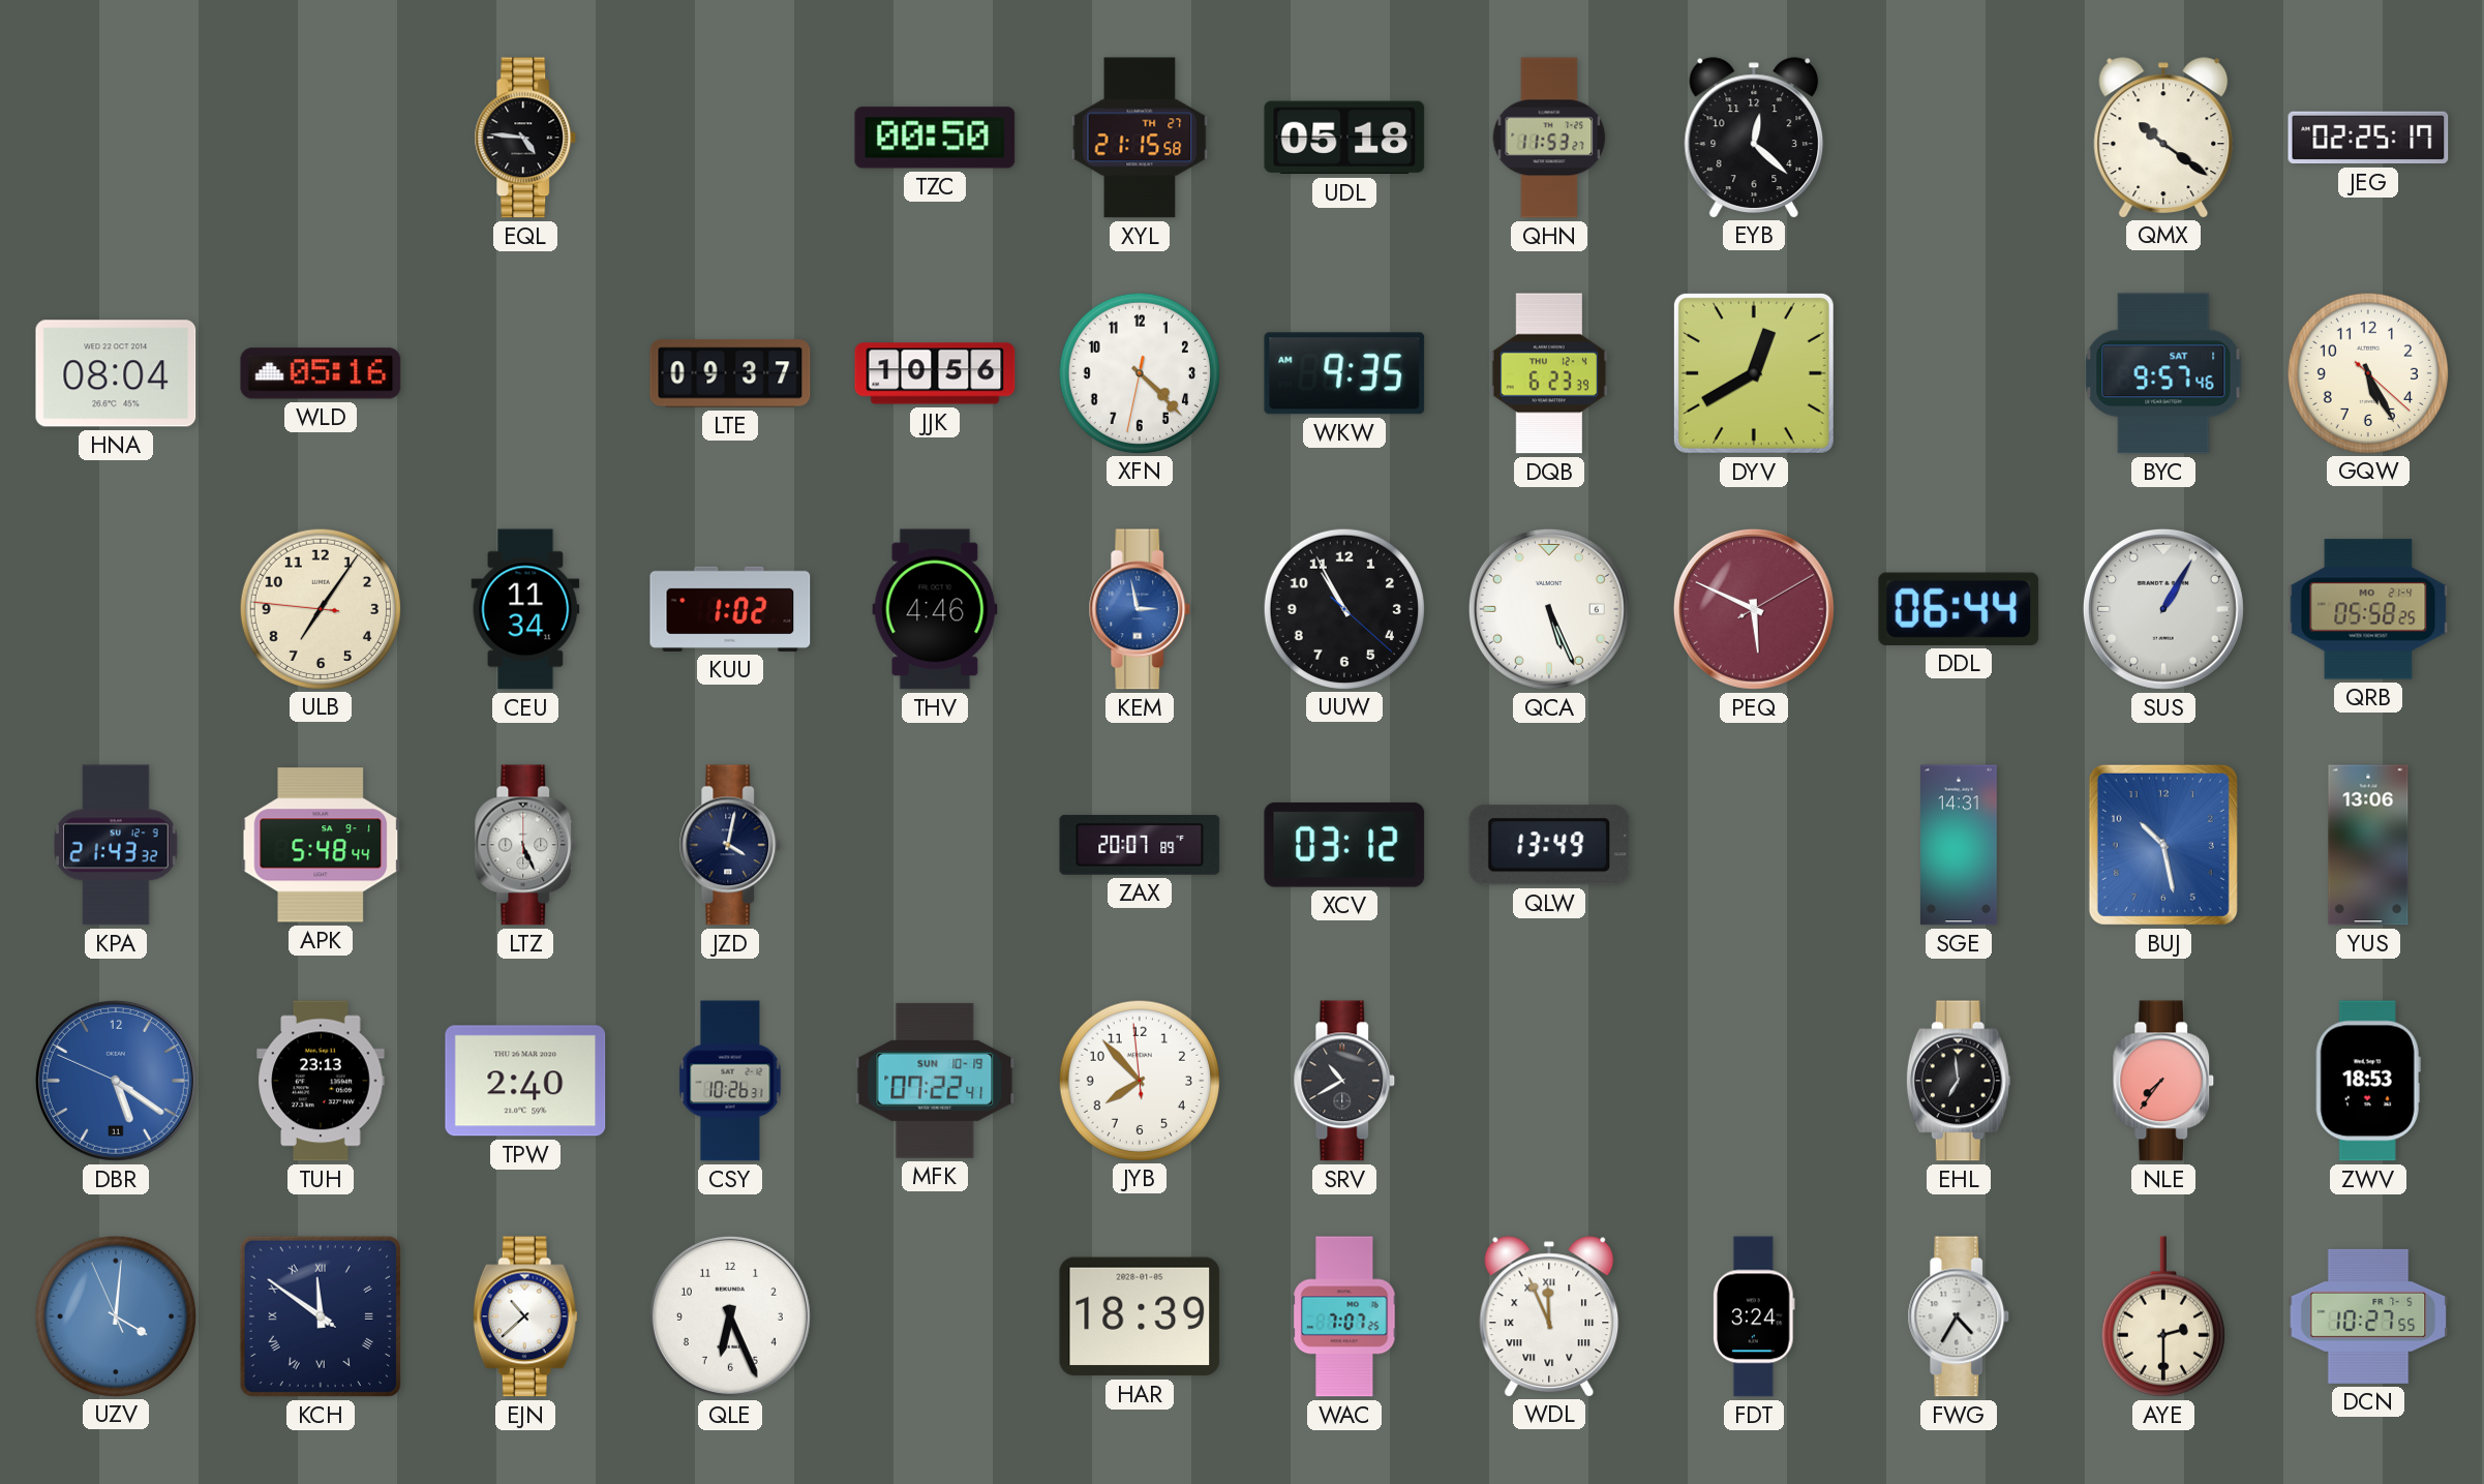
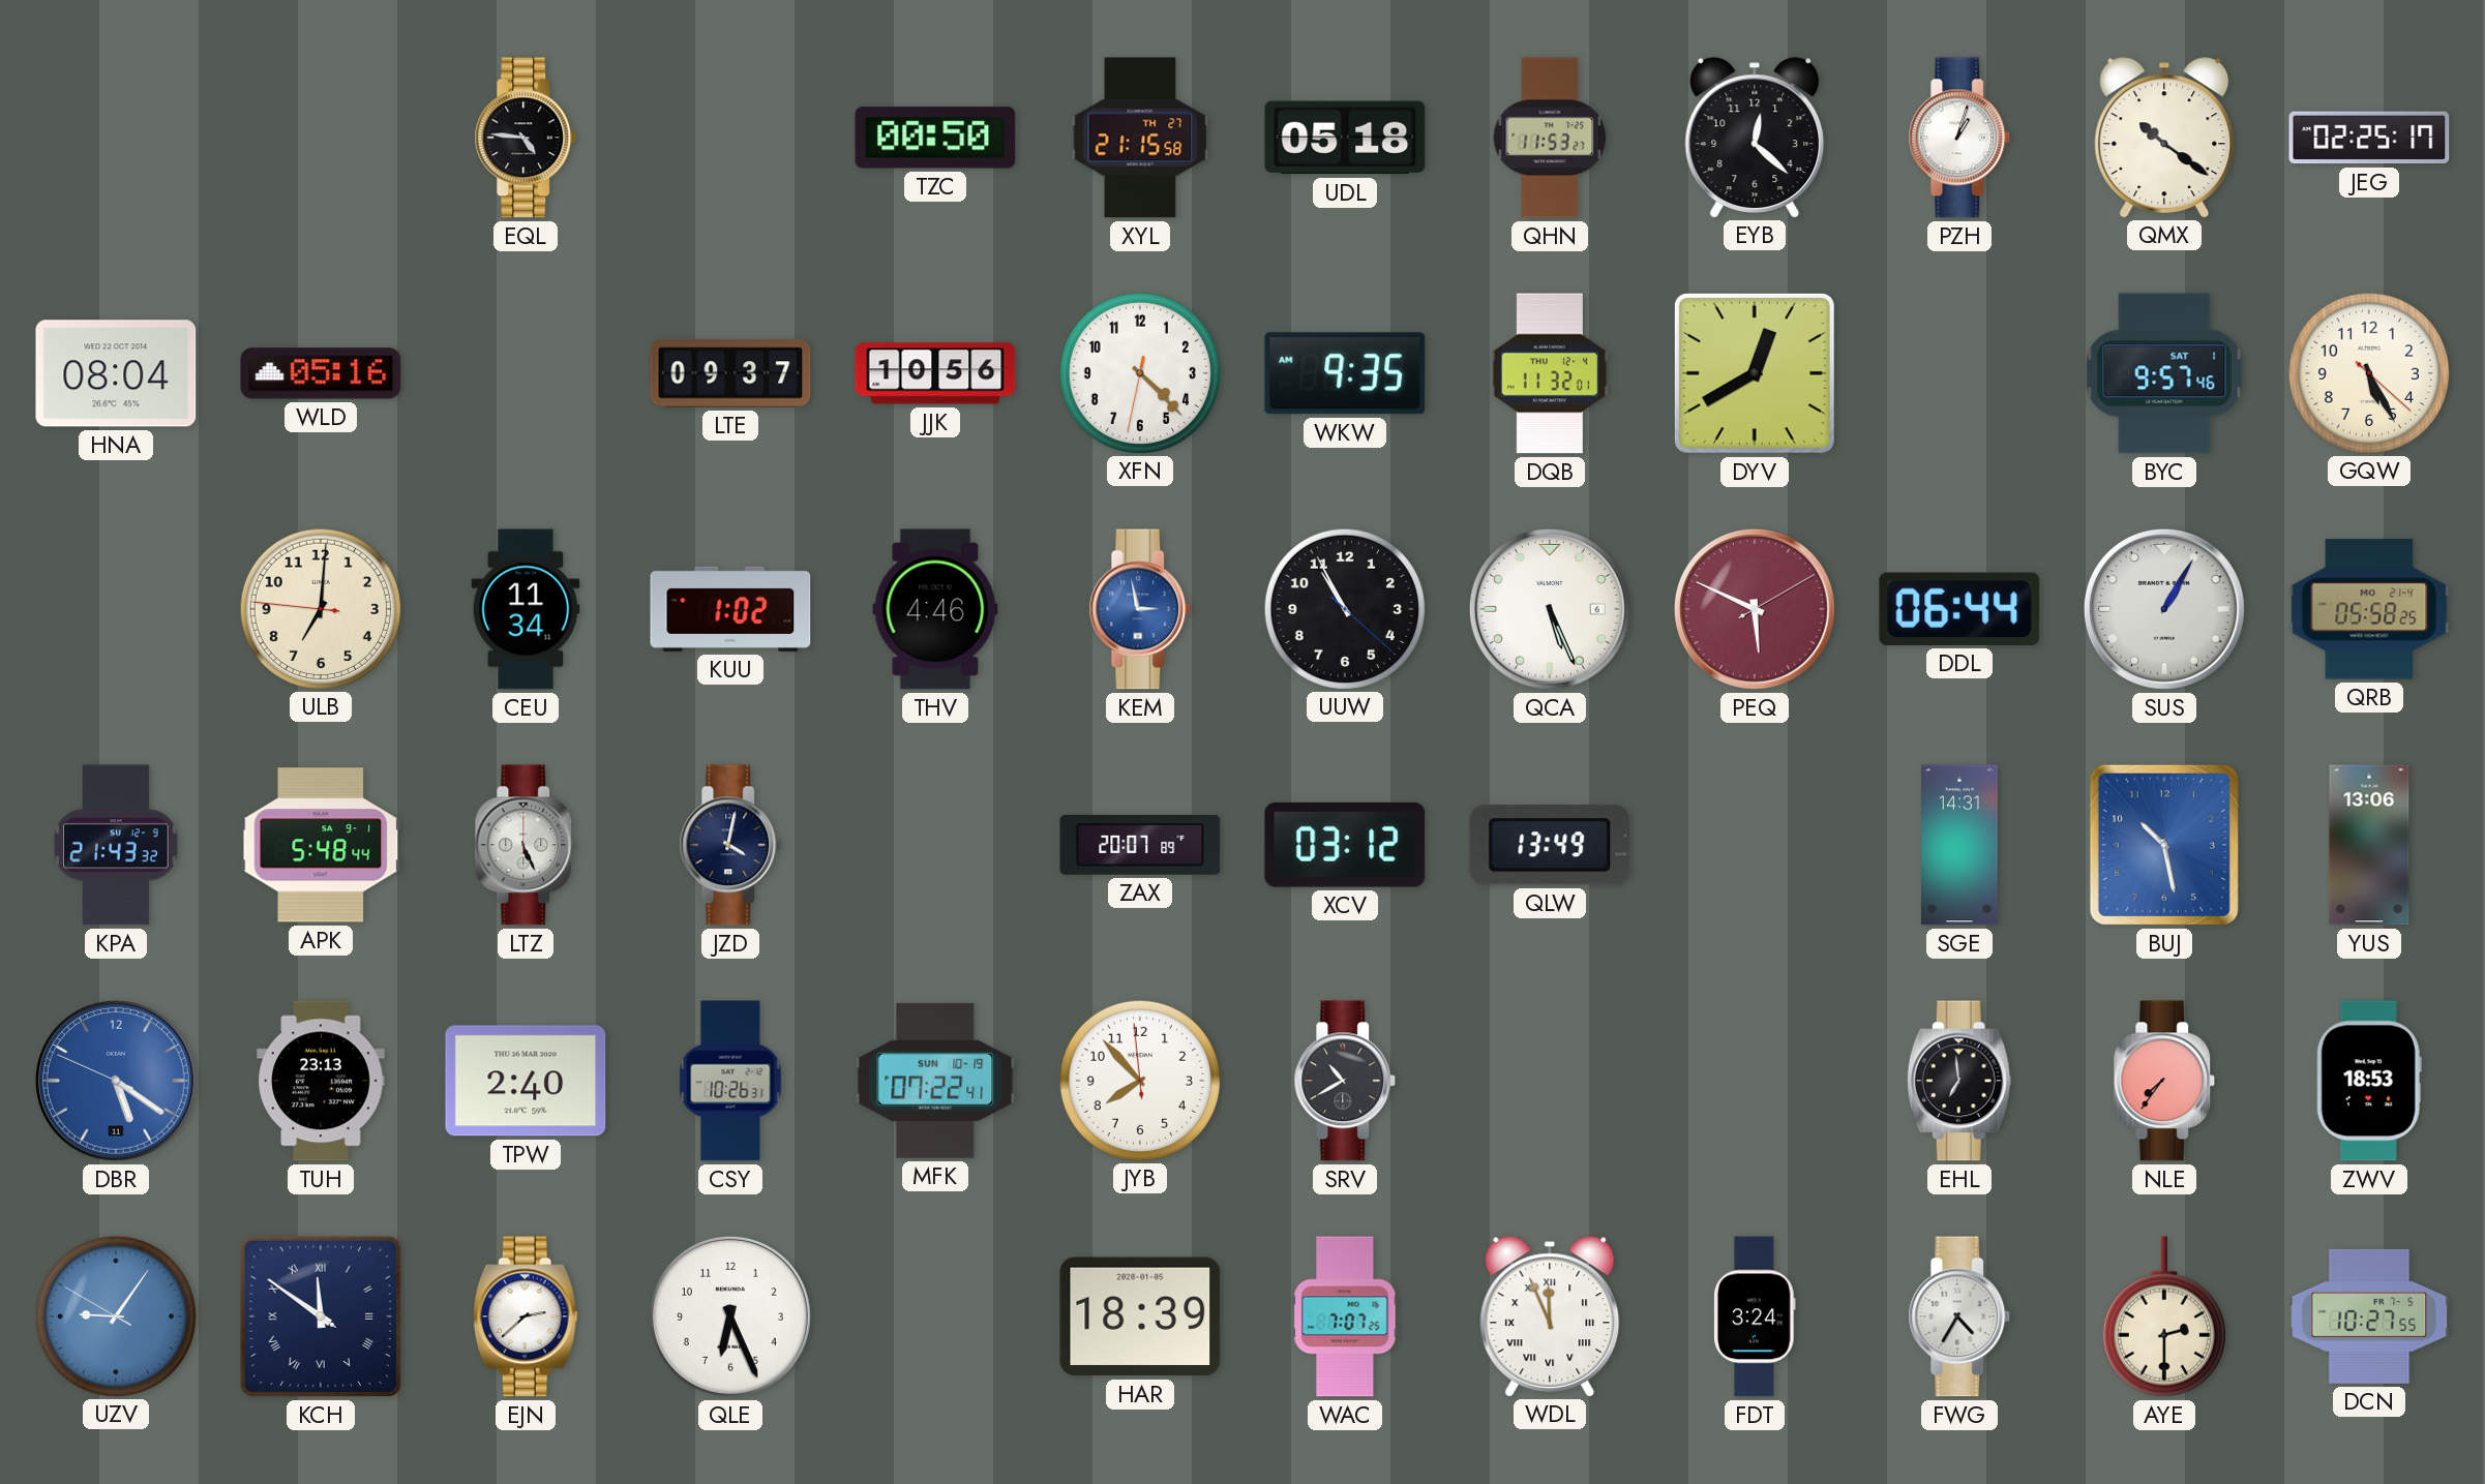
PZH: none -> 1:03
DQB: 6:23 -> 11:32
ULB: 7:05 -> 7:00
UZV: 4:00 -> 9:05
EJN: 10:38 -> 2:38
